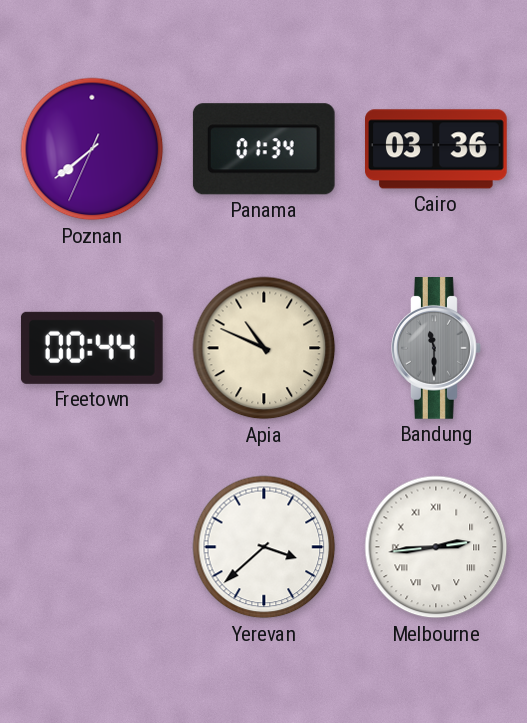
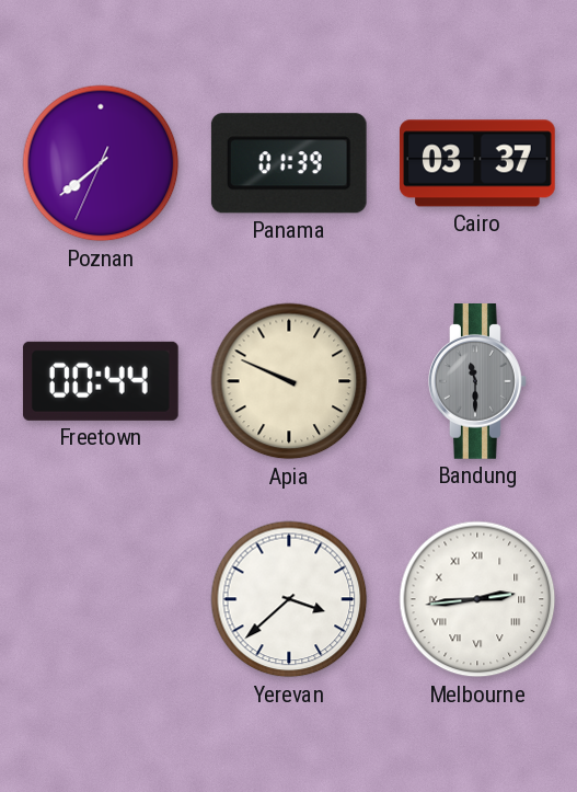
Panama: 01:34 -> 01:39
Cairo: 03:36 -> 03:37
Apia: 10:49 -> 9:49
